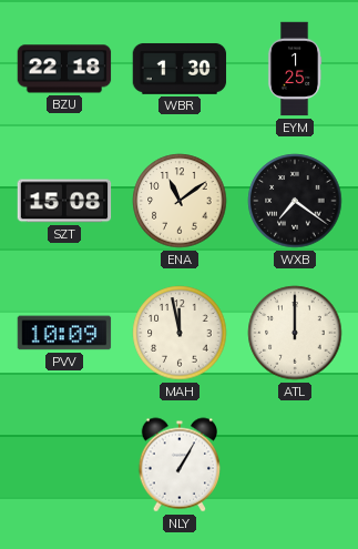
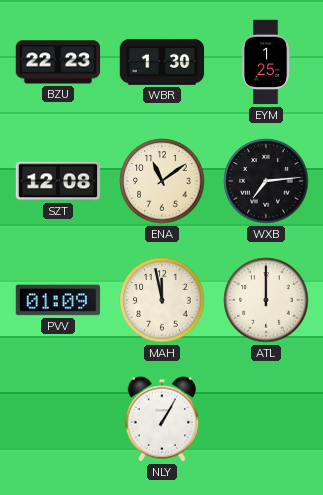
BZU: 22:18 -> 22:23
SZT: 15:08 -> 12:08
WXB: 7:21 -> 7:14
PVV: 10:09 -> 01:09
